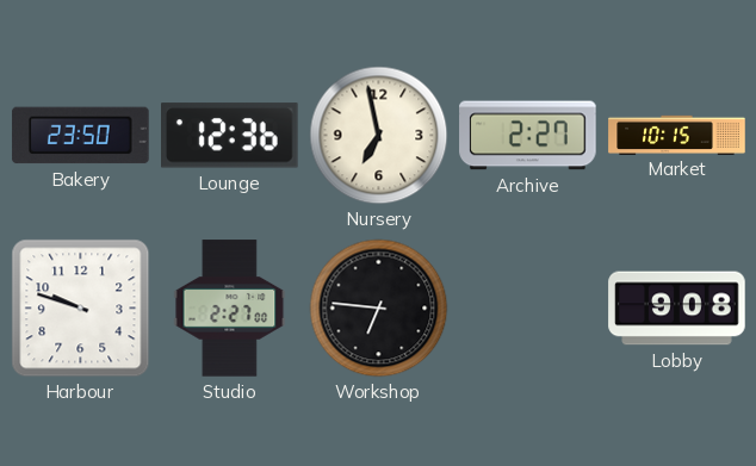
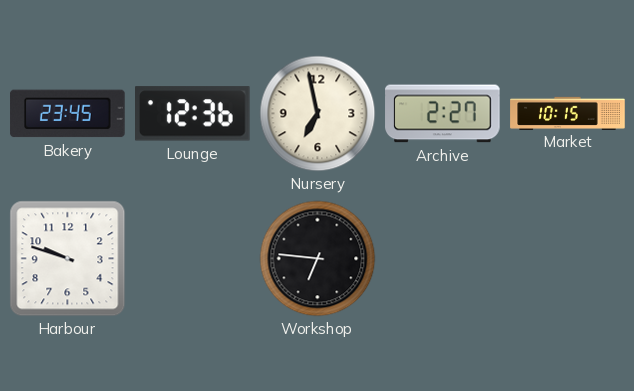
Bakery: 23:50 -> 23:45
Studio: 2:27 -> none
Lobby: 9:08 -> none
